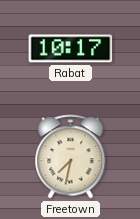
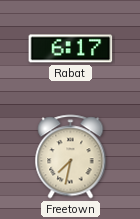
Rabat: 10:17 -> 6:17
